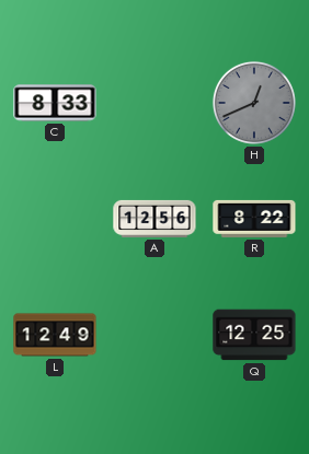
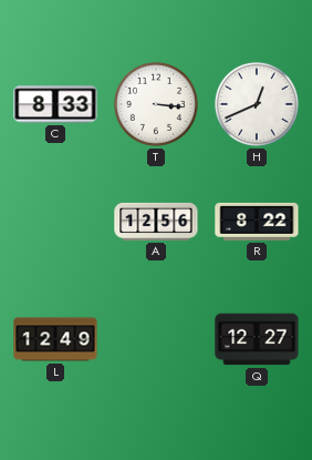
T: none -> 3:16
H dial: grey -> white
Q: 12:25 -> 12:27
